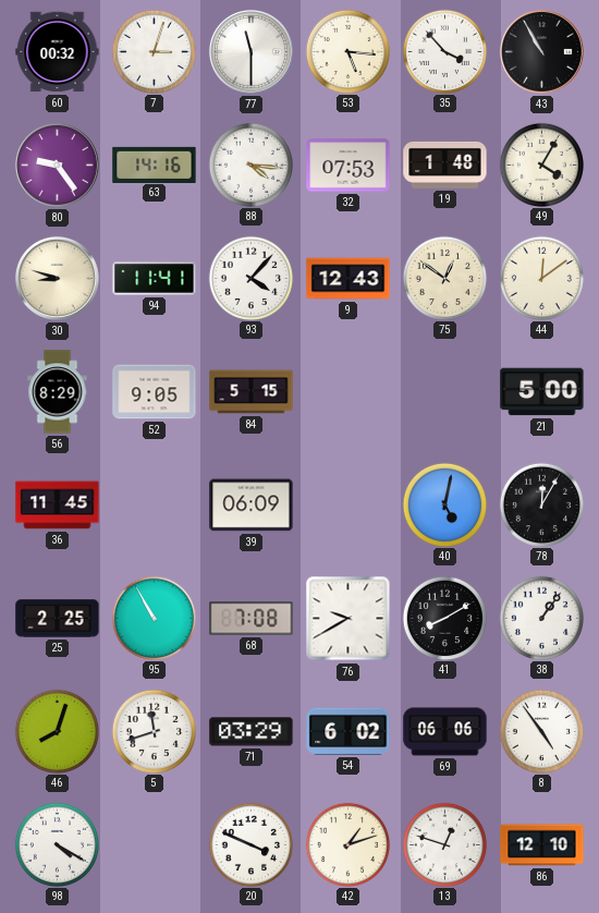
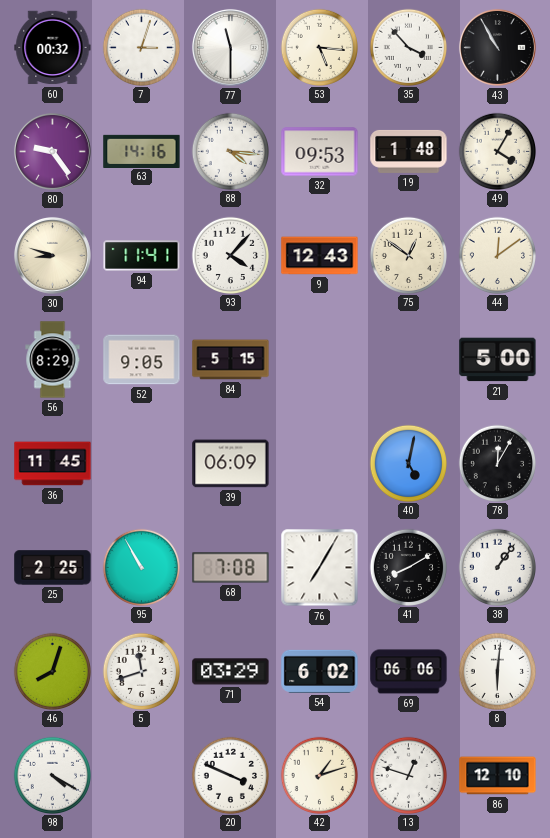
32: 07:53 -> 09:53
76: 9:40 -> 7:05
8: 4:54 -> 6:01
